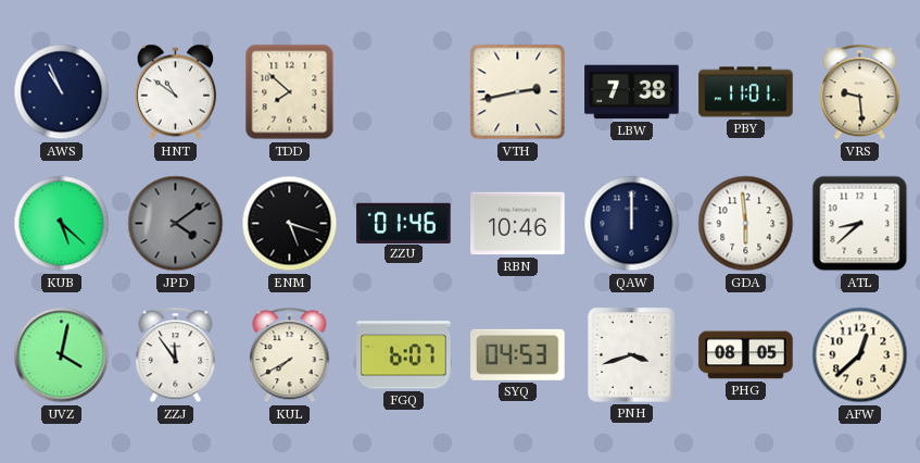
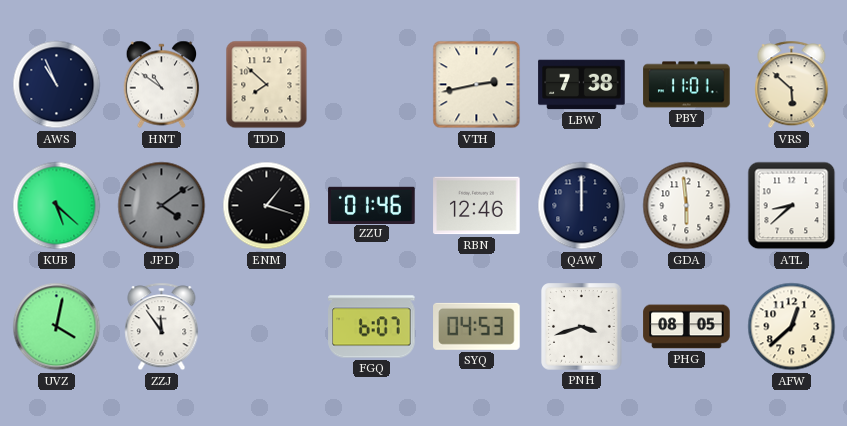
VRS: 9:29 -> 5:52
ENM: 5:18 -> 1:18
RBN: 10:46 -> 12:46
KUL: 7:40 -> none
